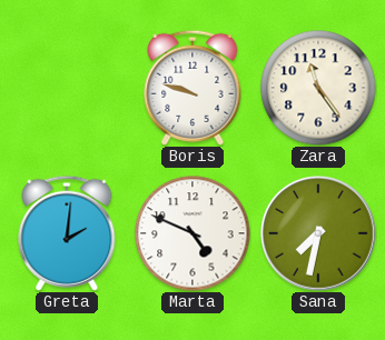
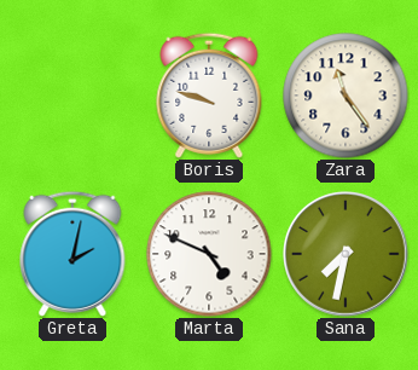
Greta: 2:01 -> 2:02
